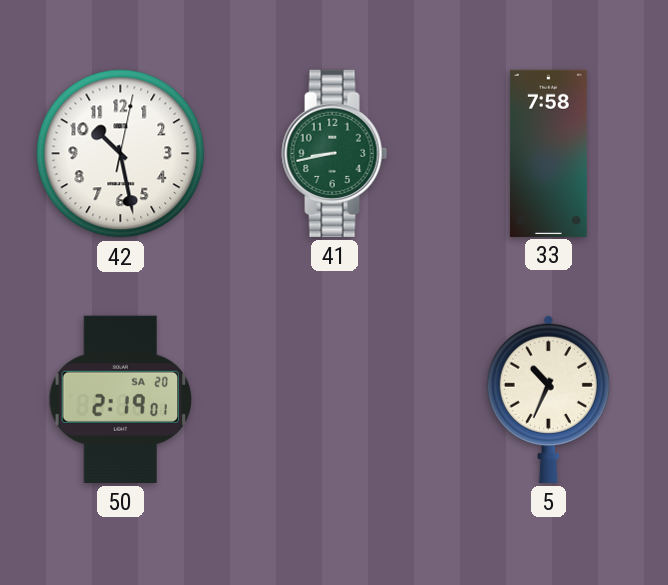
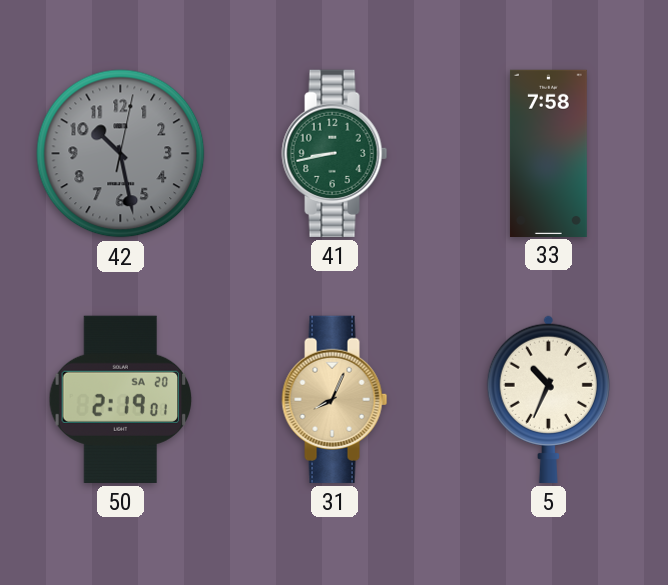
42 dial: white -> grey
31: none -> 8:04
